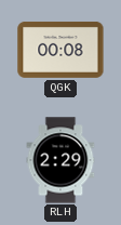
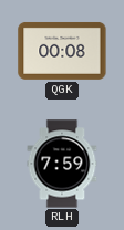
RLH: 2:29 -> 7:59
